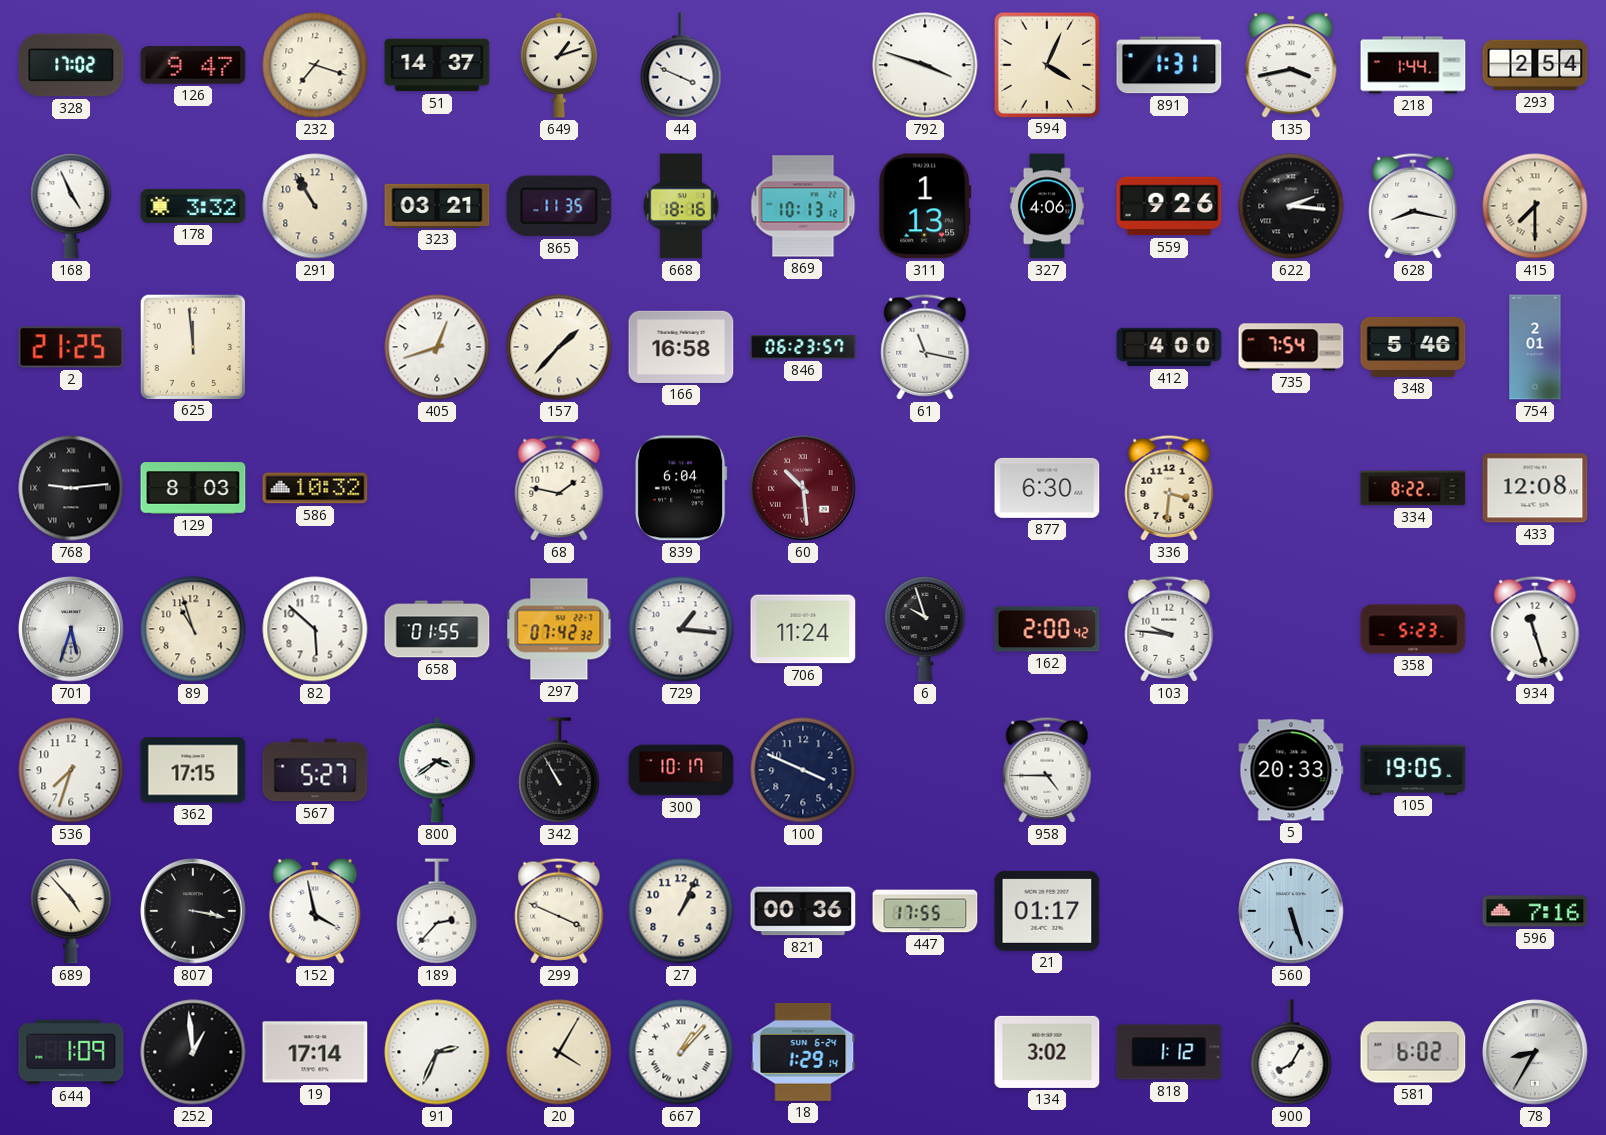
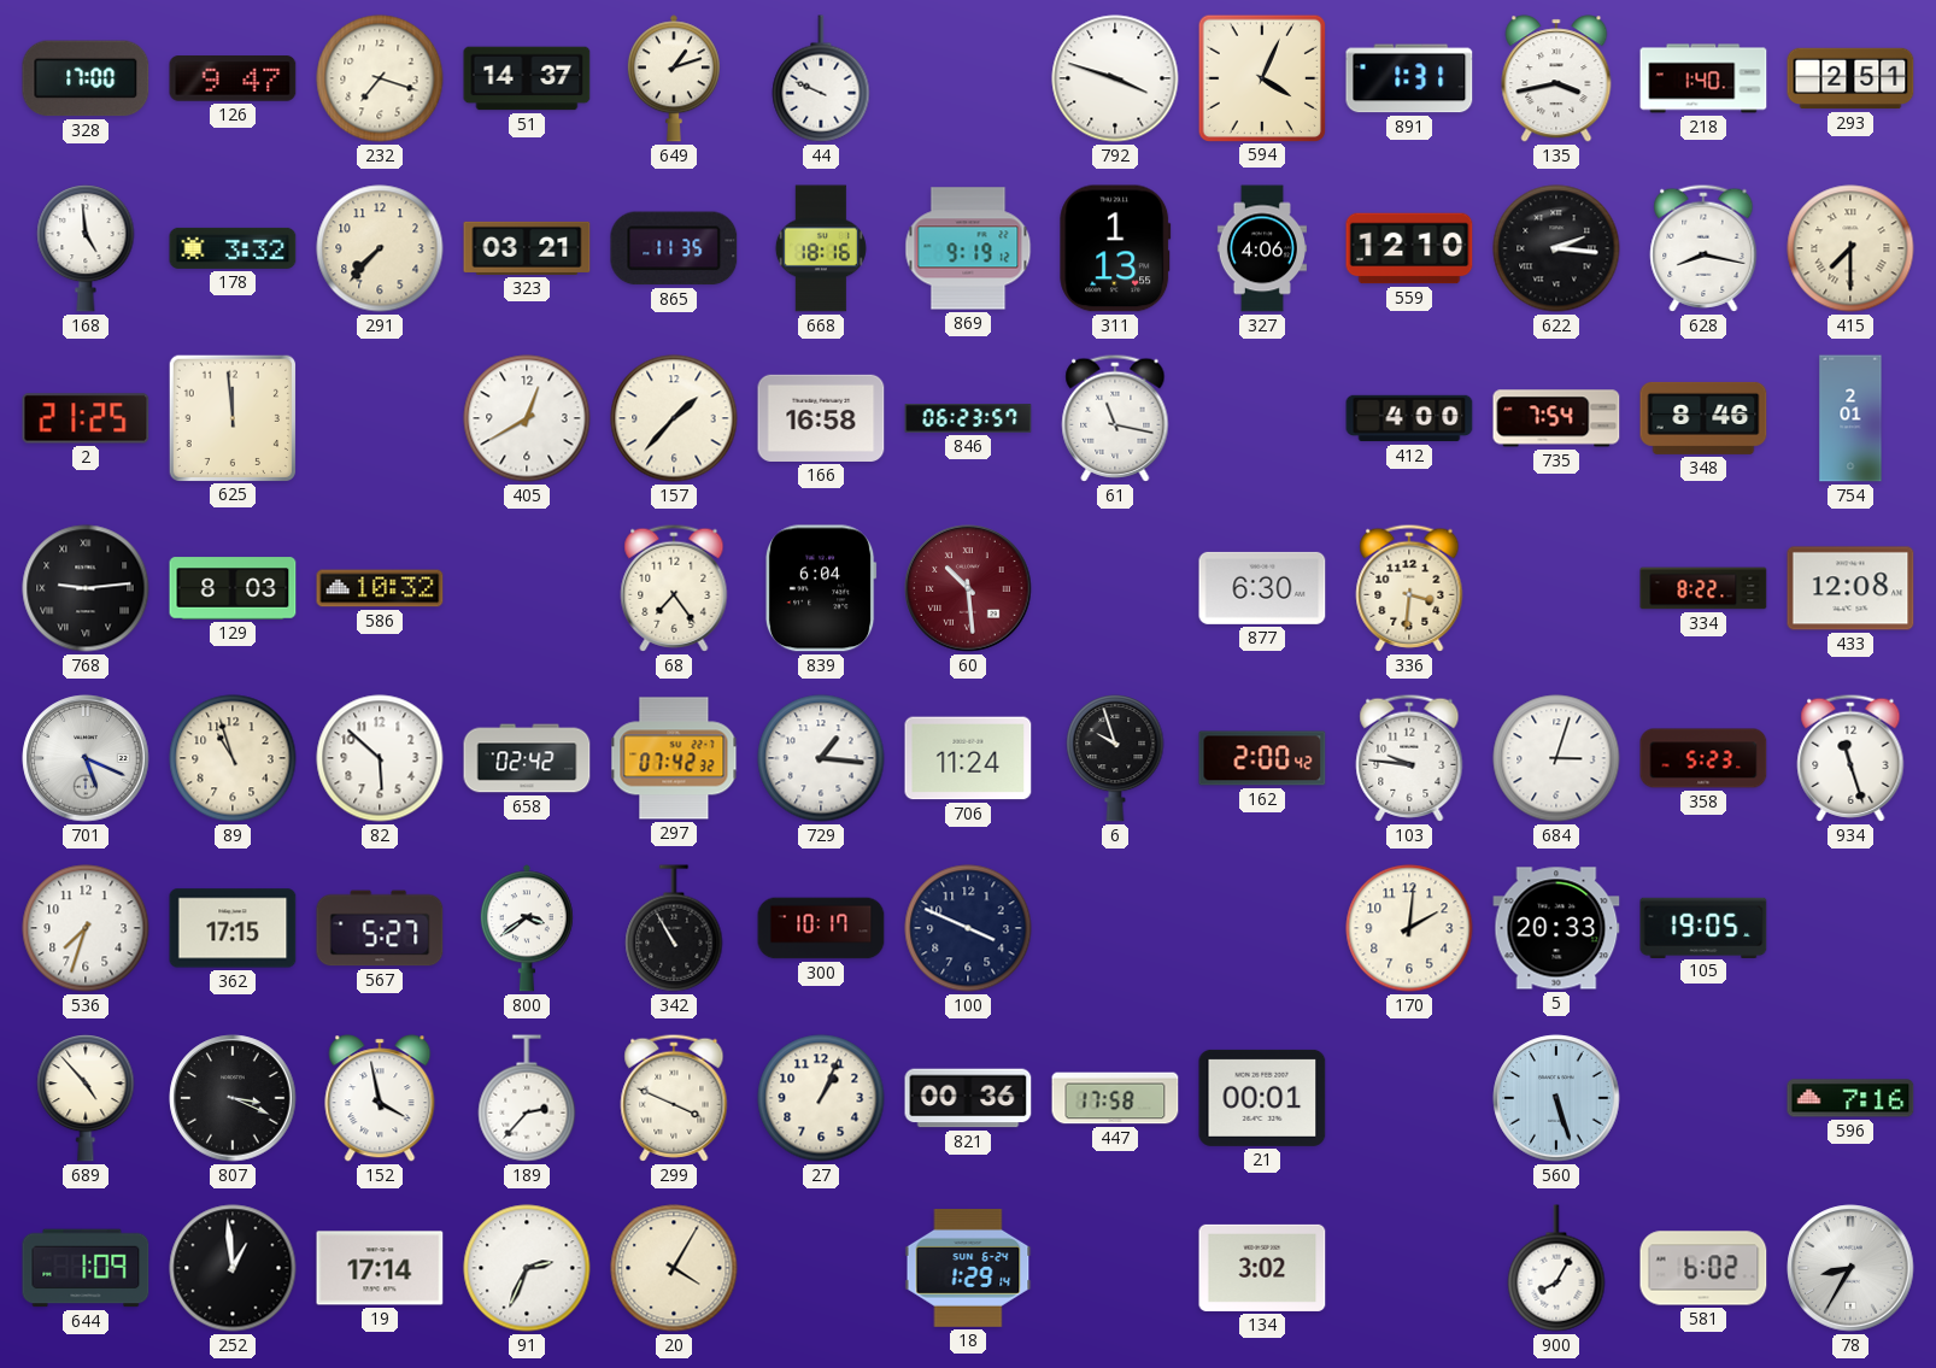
328: 17:02 -> 17:00
44: 3:49 -> 9:49
218: 1:44 -> 1:40
293: 2:54 -> 2:51
168: 4:56 -> 4:59
291: 10:55 -> 7:37
869: 10:13 -> 9:19
559: 9:26 -> 12:10
405: 12:42 -> 12:40
348: 5:46 -> 8:46
68: 1:47 -> 7:24
701: 5:33 -> 5:19
658: 01:55 -> 02:42
684: none -> 3:03
958: 4:45 -> none
170: none -> 2:01
807: 3:17 -> 3:19
447: 17:55 -> 17:58
21: 01:17 -> 00:01
667: 1:07 -> none
818: 1:12 -> none
